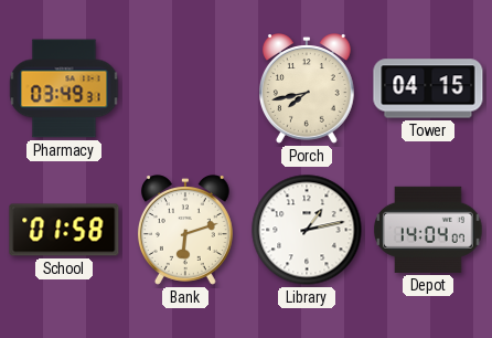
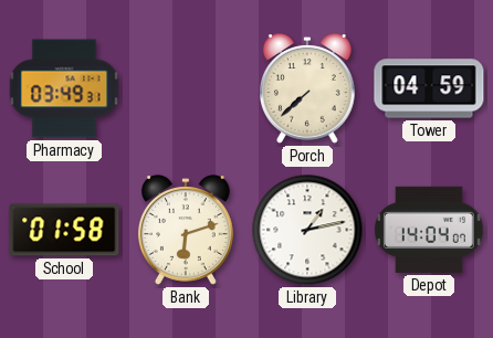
Porch: 7:43 -> 7:38
Tower: 04:15 -> 04:59
